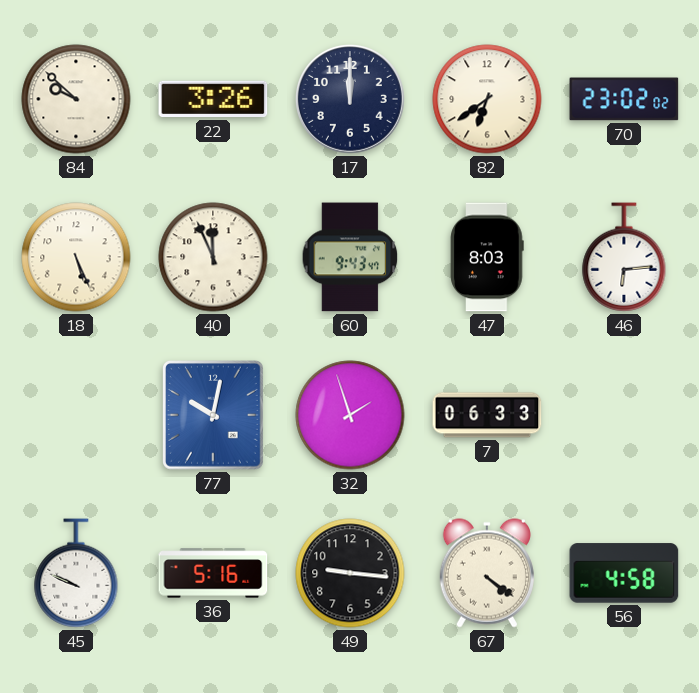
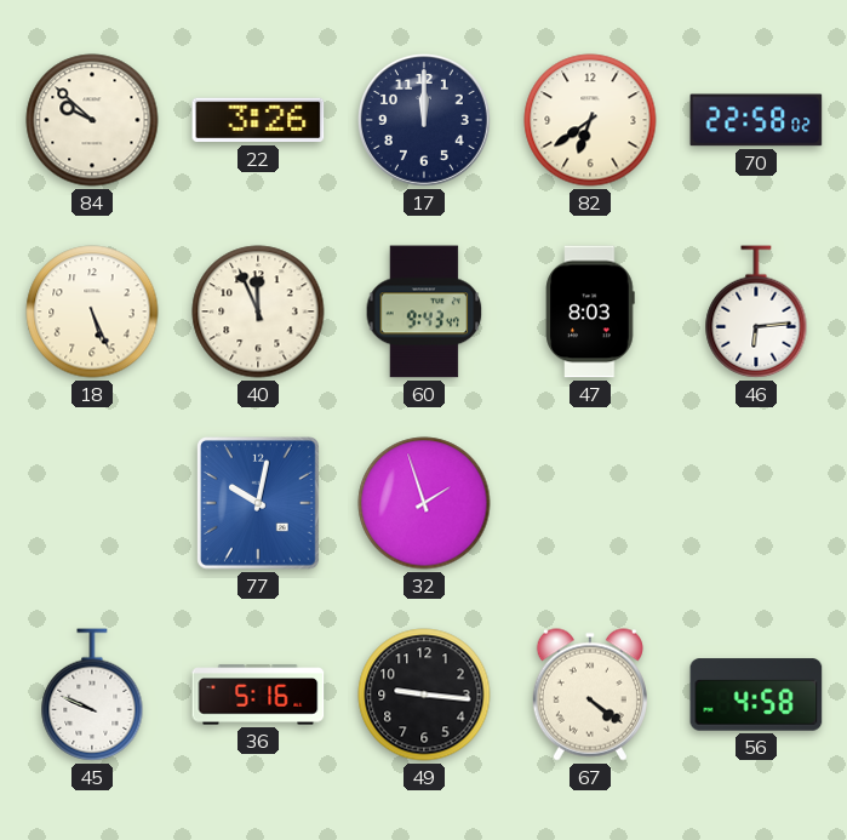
70: 23:02 -> 22:58
7: 06:33 -> none
